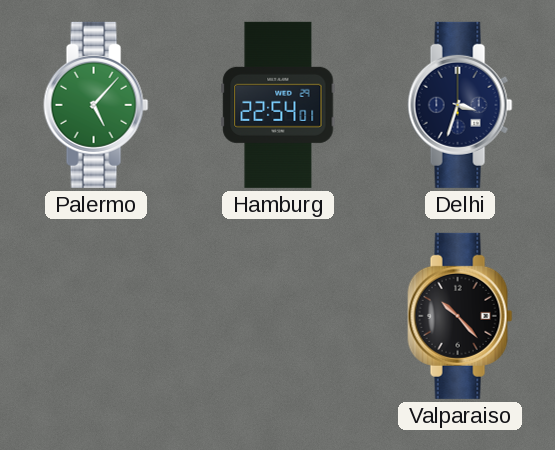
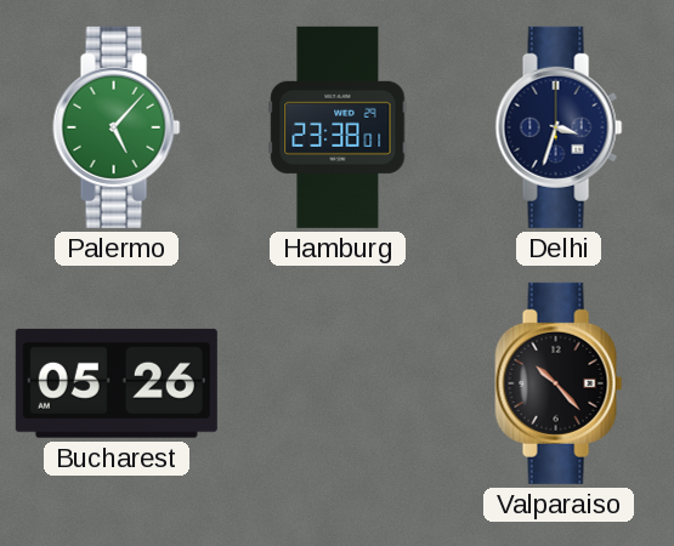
Hamburg: 22:54 -> 23:38
Bucharest: none -> 05:26
